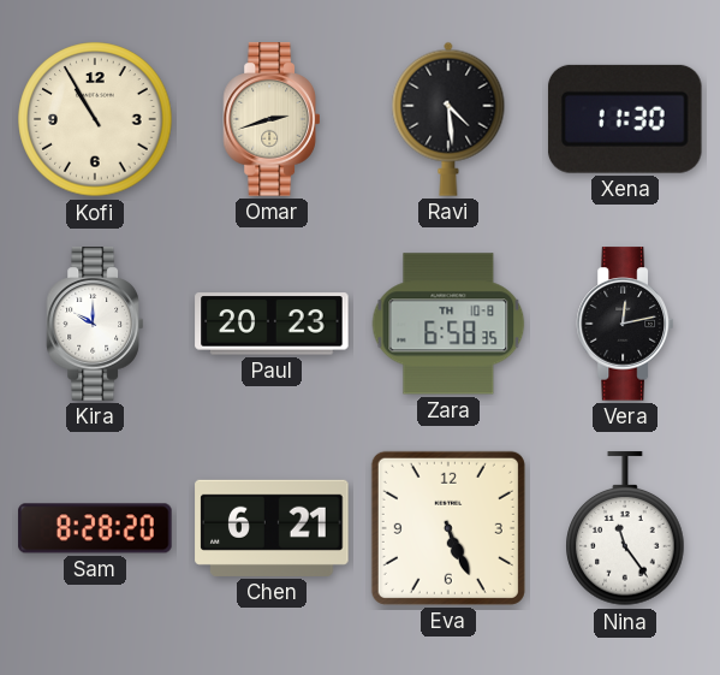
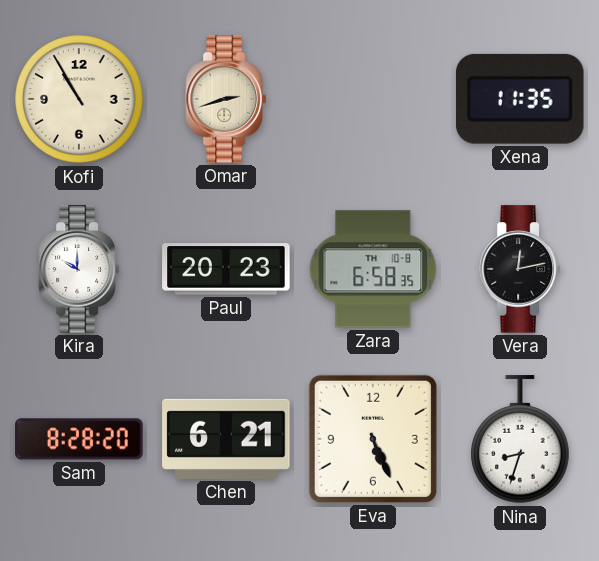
Ravi: 4:29 -> none
Xena: 11:30 -> 11:35
Nina: 11:24 -> 8:33
